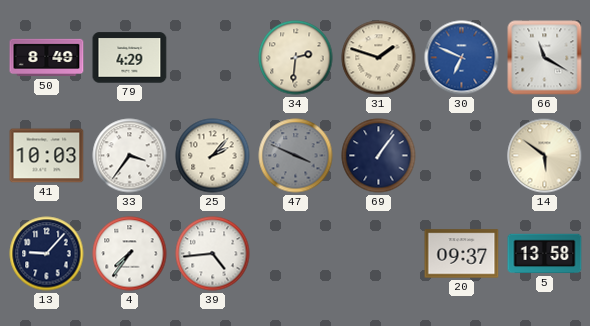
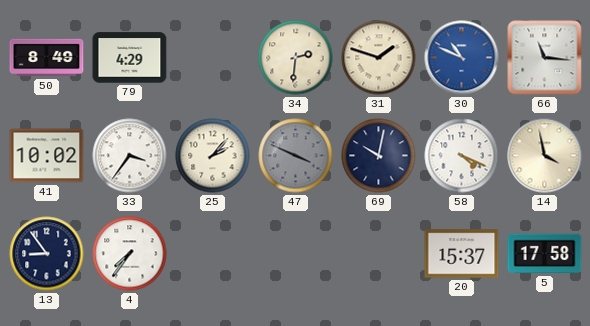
30: 6:49 -> 10:49
66: 11:20 -> 11:16
41: 10:03 -> 10:02
69: 1:06 -> 10:02
58: none -> 4:19
14: 5:51 -> 3:58
13: 9:07 -> 8:54
39: 4:44 -> none
20: 09:37 -> 15:37
5: 13:58 -> 17:58
